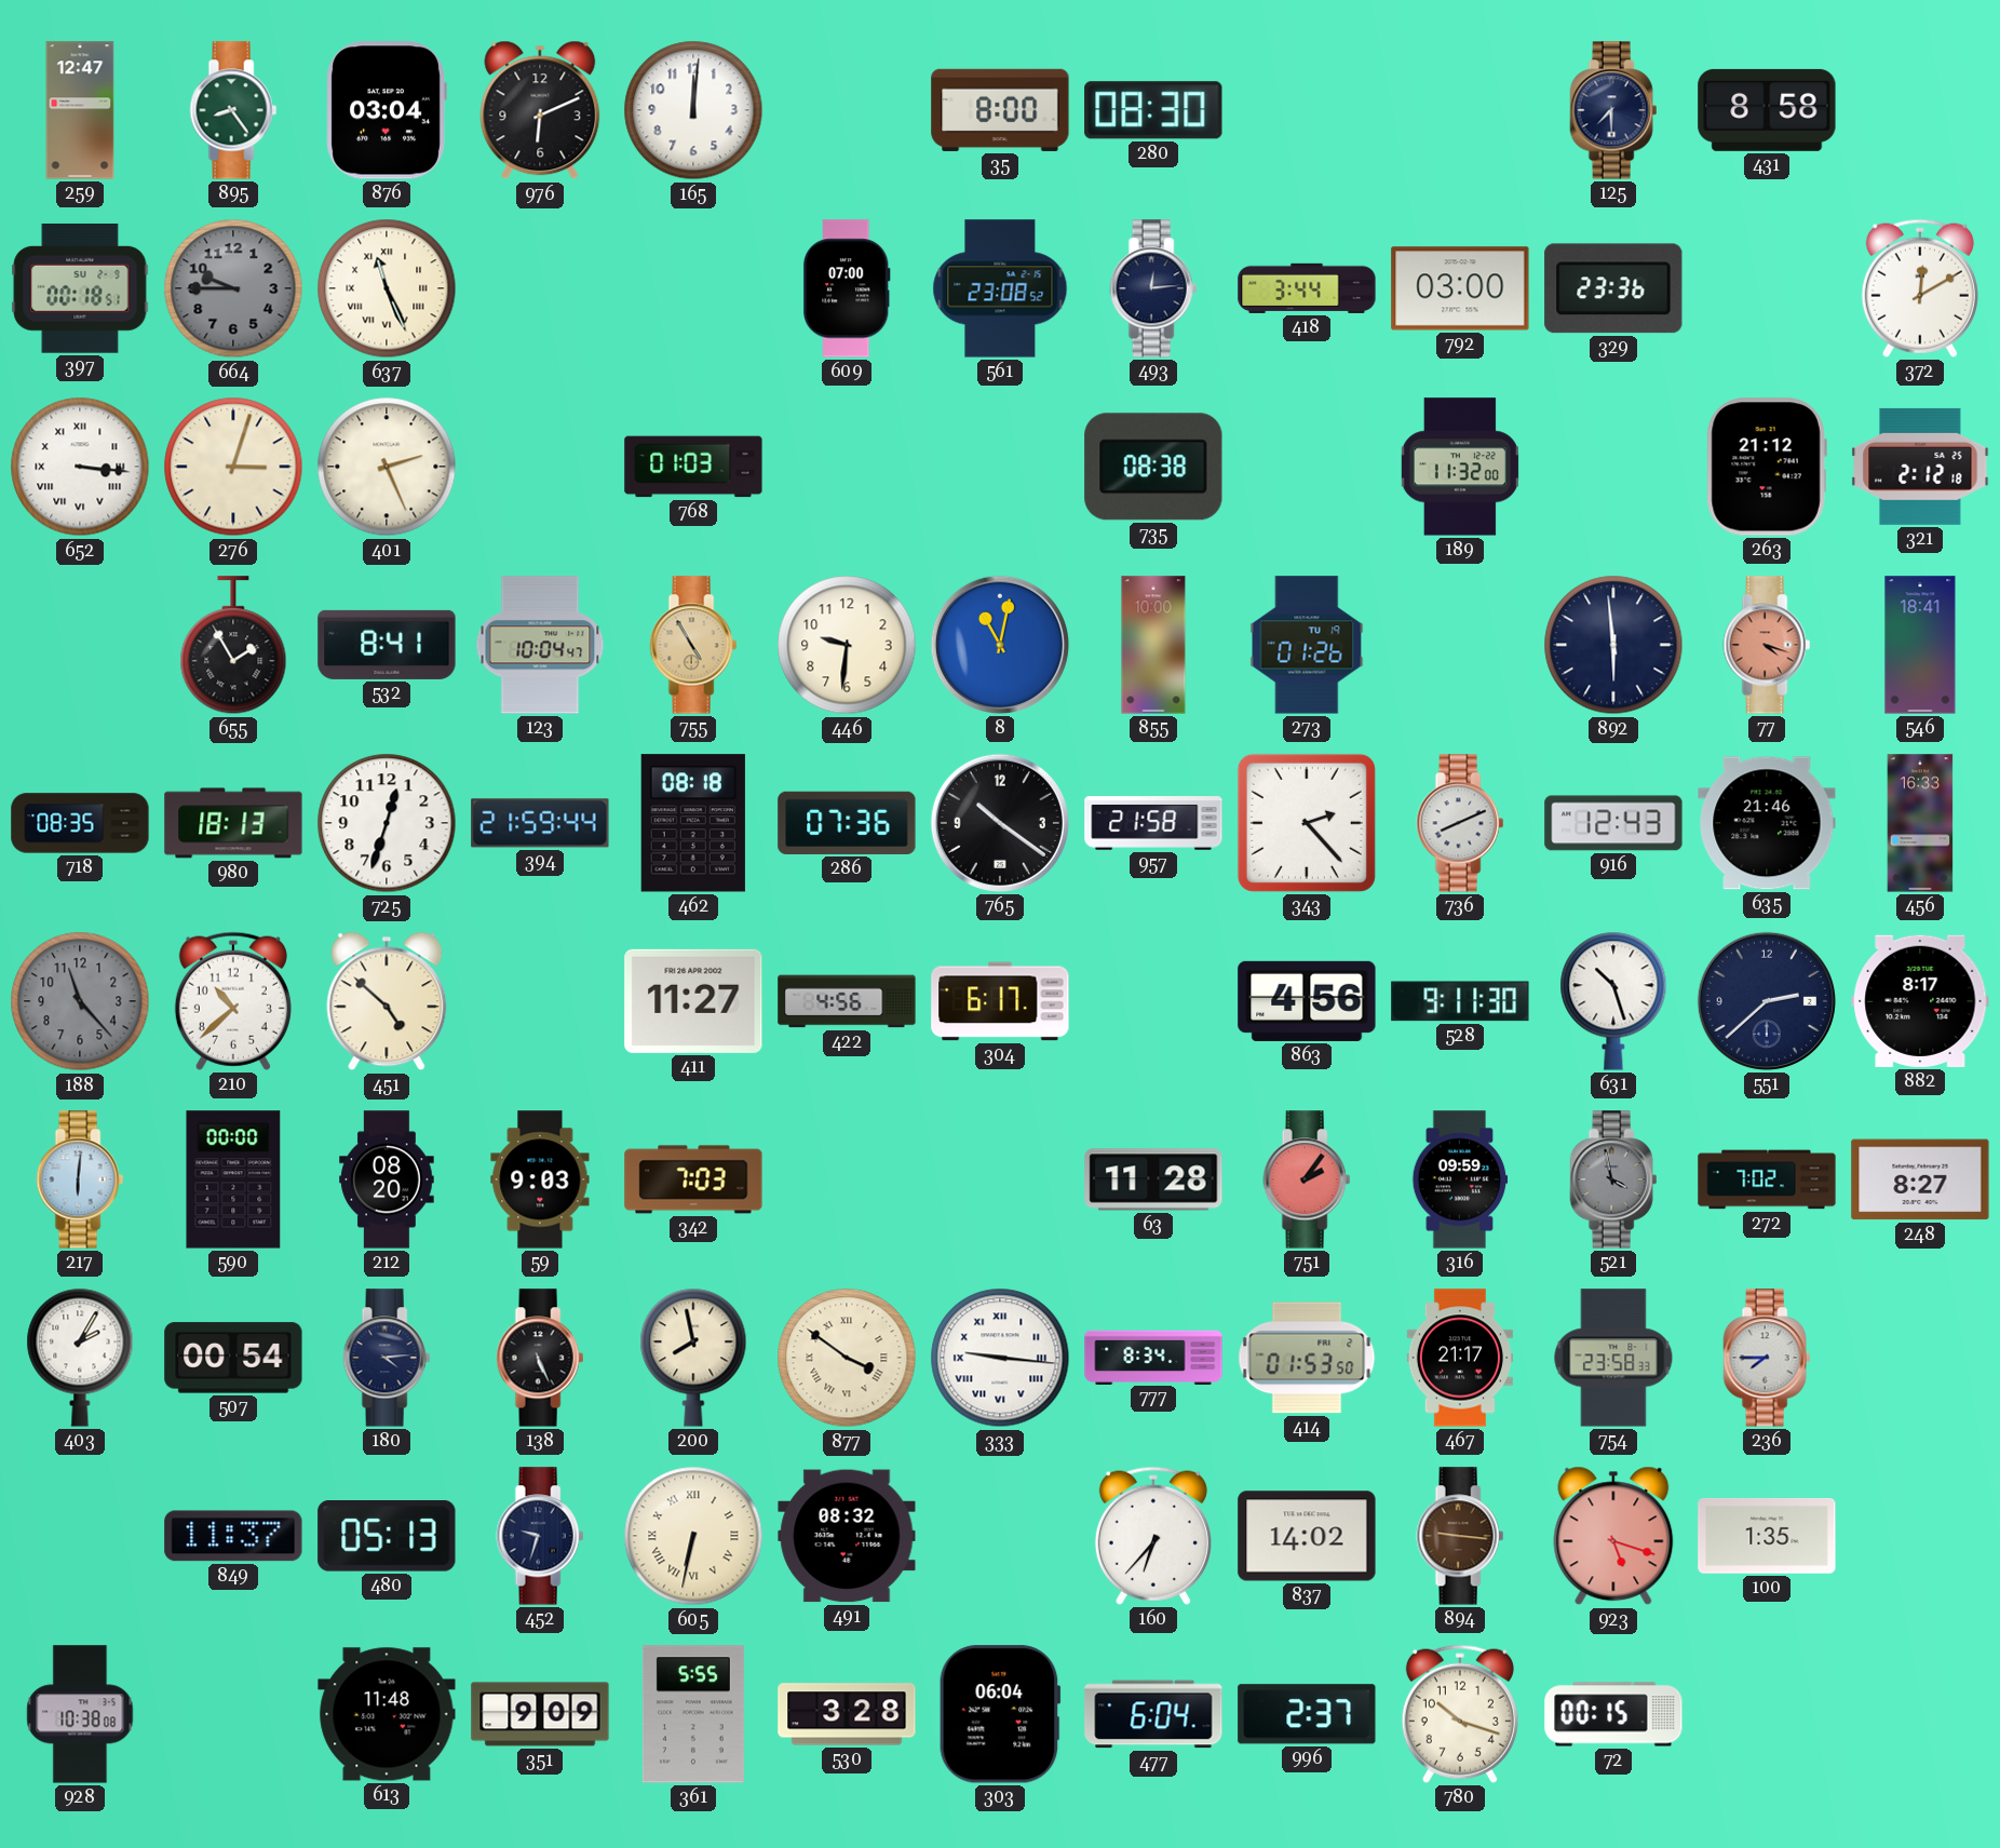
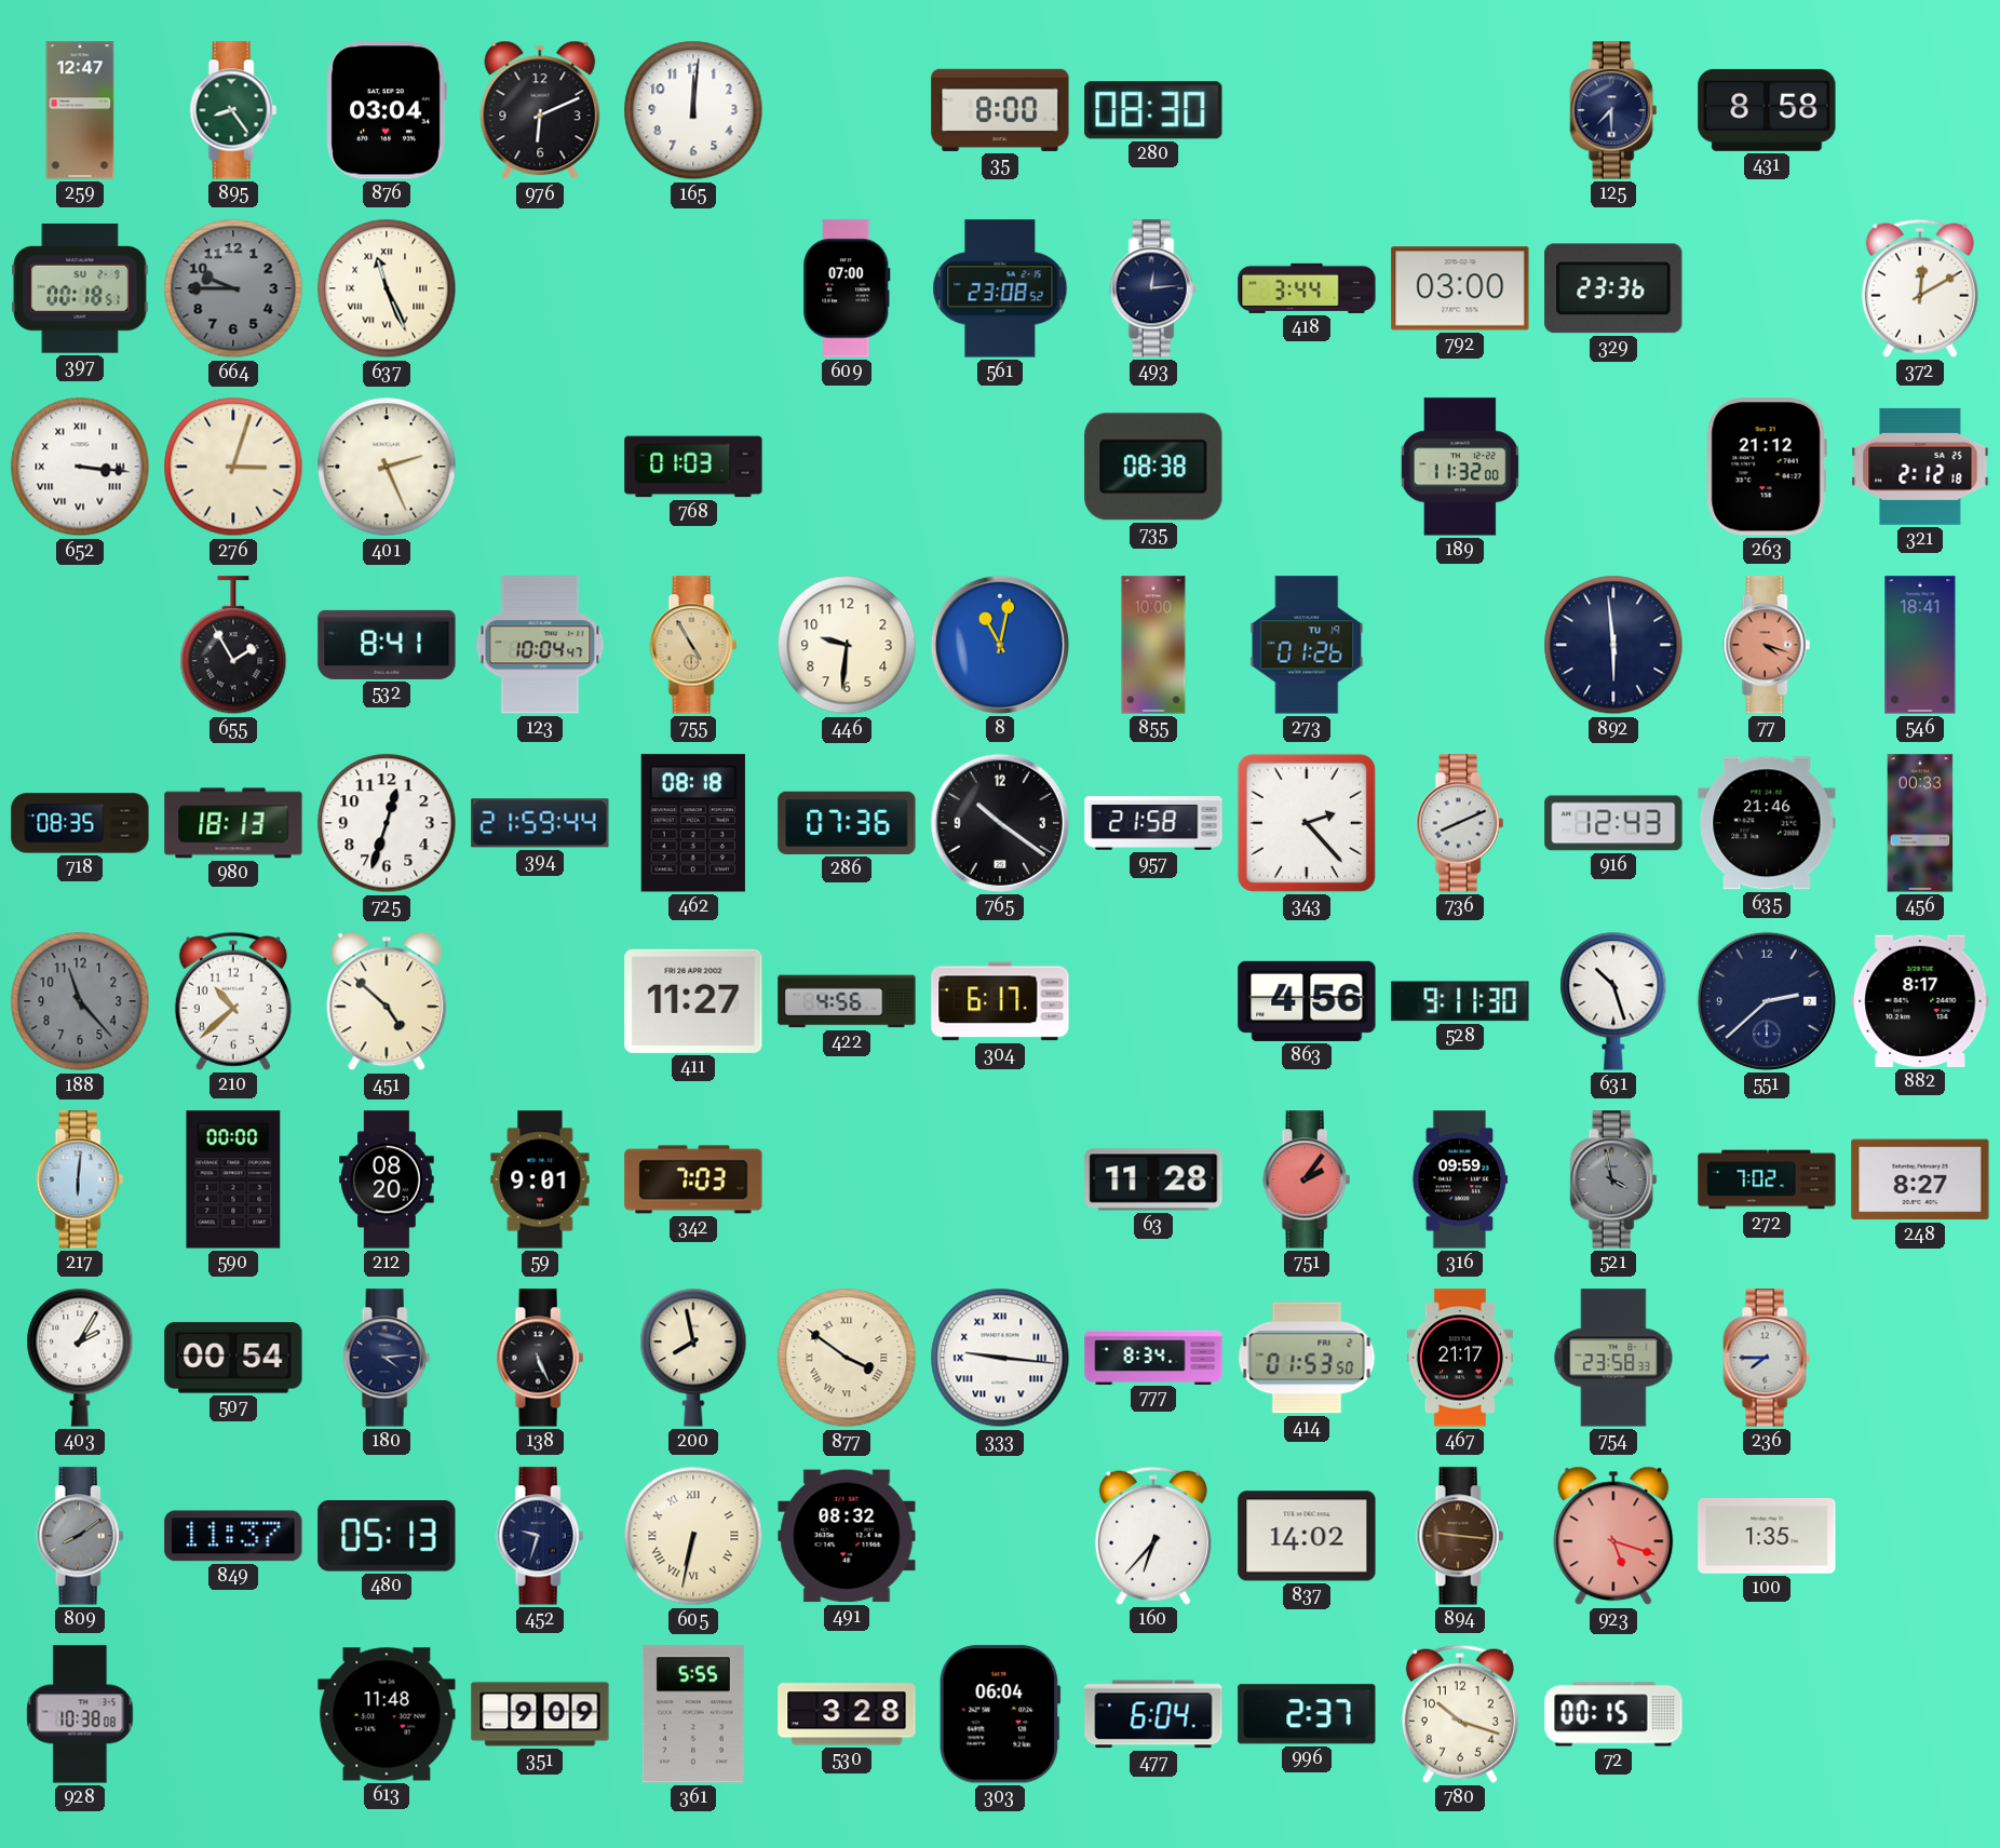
456: 16:33 -> 00:33
59: 9:03 -> 9:01
809: none -> 8:09
